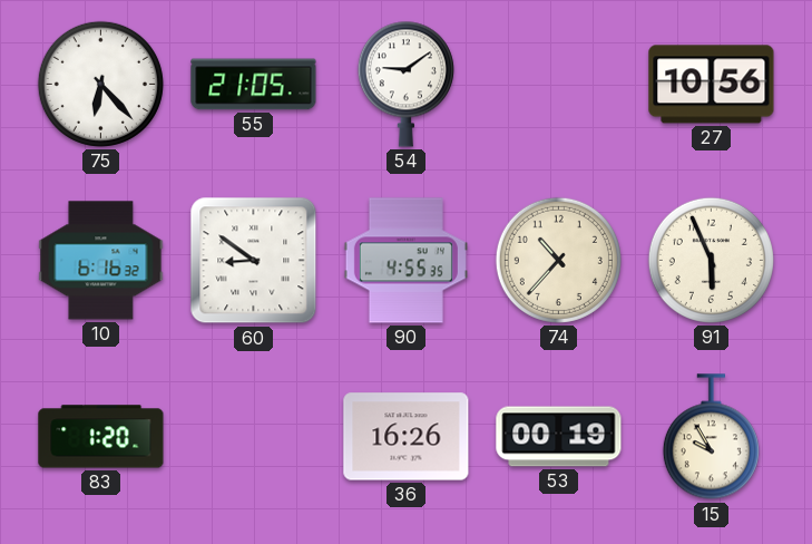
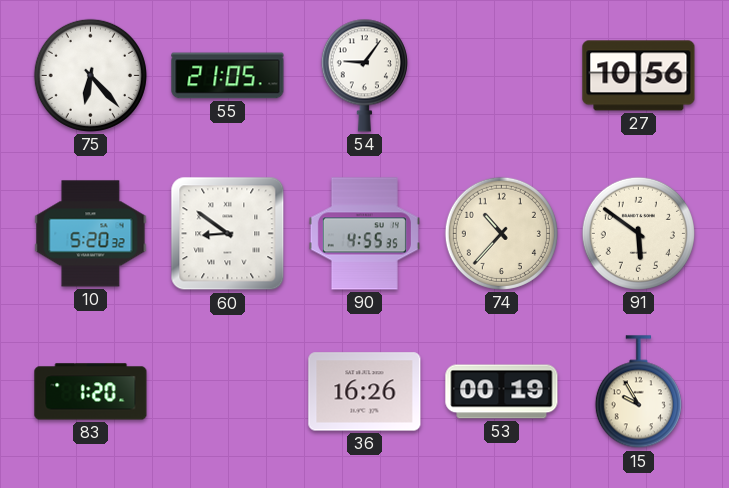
54: 9:09 -> 9:06
10: 6:16 -> 5:20
91: 5:56 -> 5:51
